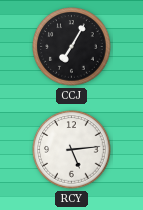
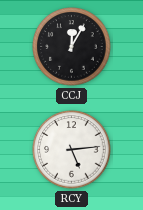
CCJ: 7:05 -> 12:05
